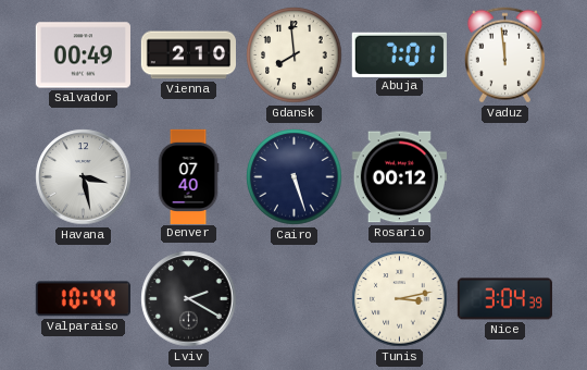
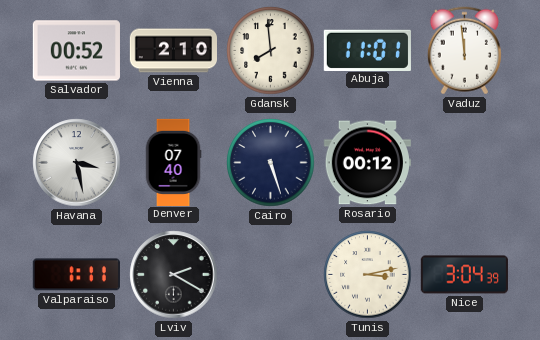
Salvador: 00:49 -> 00:52
Abuja: 7:01 -> 11:01
Valparaiso: 10:44 -> 1:11
